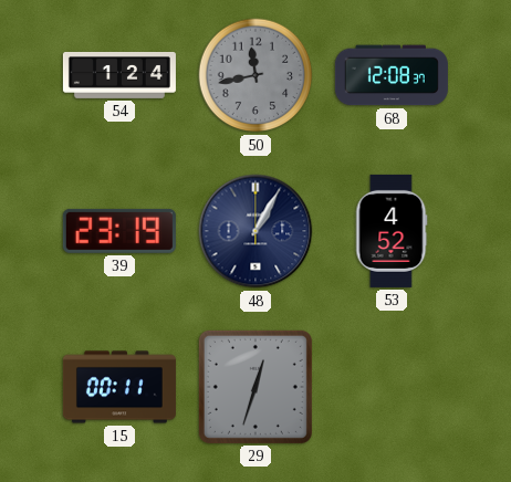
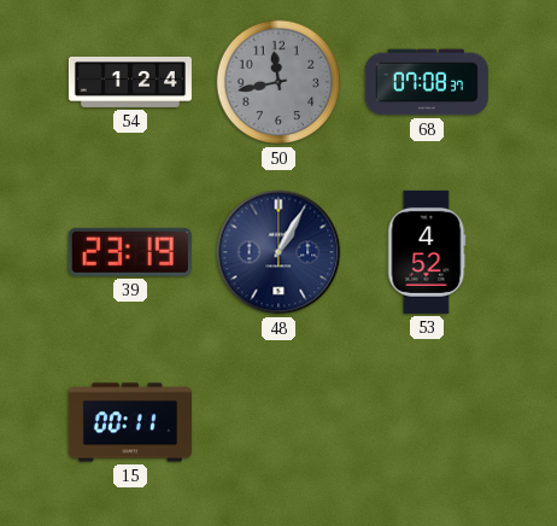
68: 12:08 -> 07:08
29: 12:33 -> none
